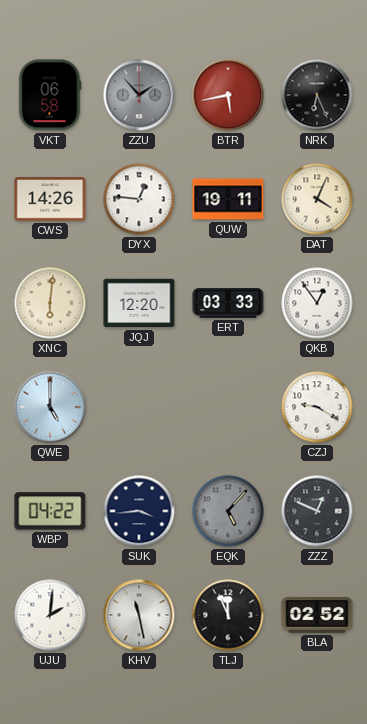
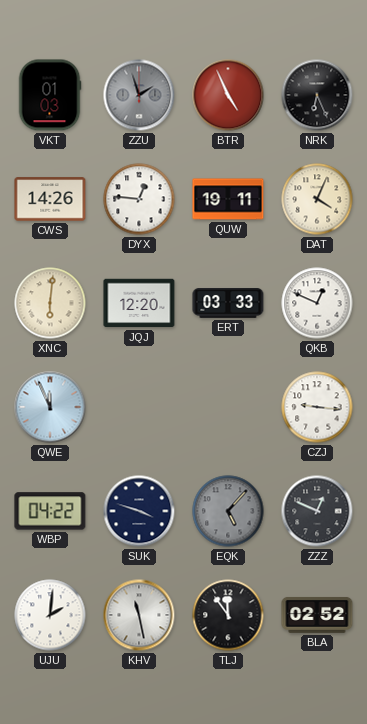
VKT: 06:58 -> 01:03
ZZU: 1:53 -> 1:57
BTR: 5:43 -> 4:56
QKB: 12:54 -> 12:49
QWE: 5:00 -> 11:56
CZJ: 9:20 -> 9:16
SUK: 3:44 -> 3:48
TLJ: 11:56 -> 11:54
